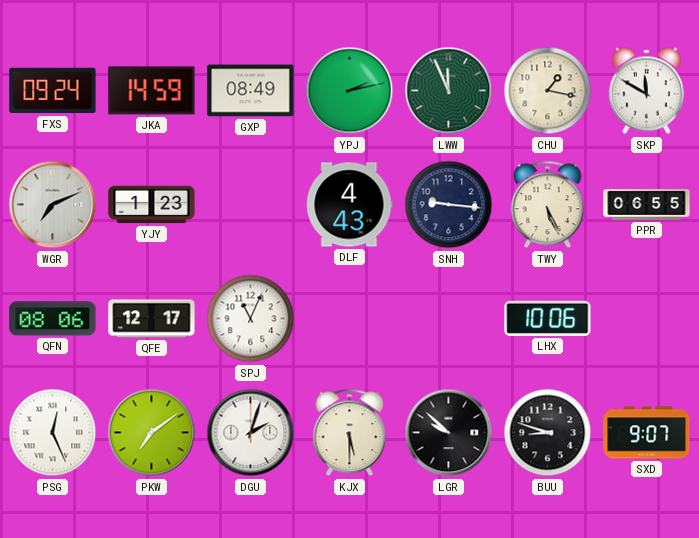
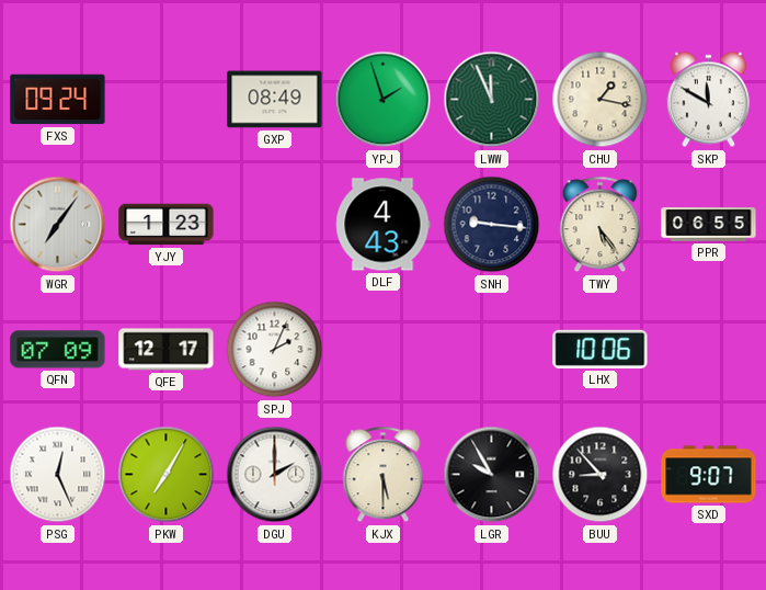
JKA: 14:59 -> none
YPJ: 2:13 -> 1:57
WGR: 7:11 -> 7:06
TWY: 5:26 -> 5:24
QFN: 08:06 -> 07:09
SPJ: 11:04 -> 2:04
PKW: 7:09 -> 7:05
DGU: 2:03 -> 2:00
LGR: 9:52 -> 9:55
BUU: 8:48 -> 8:53
